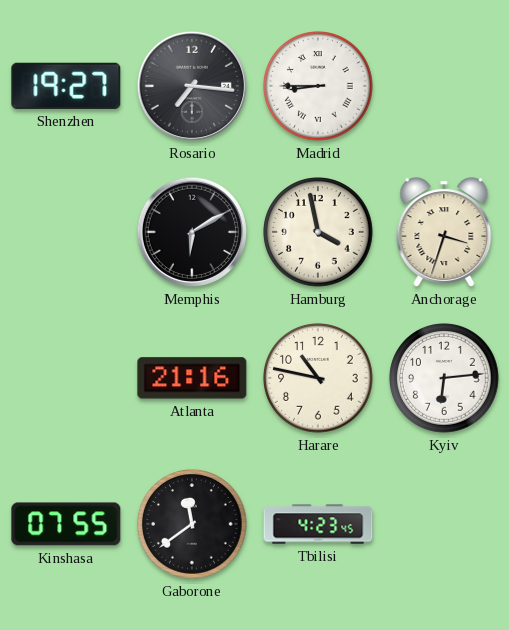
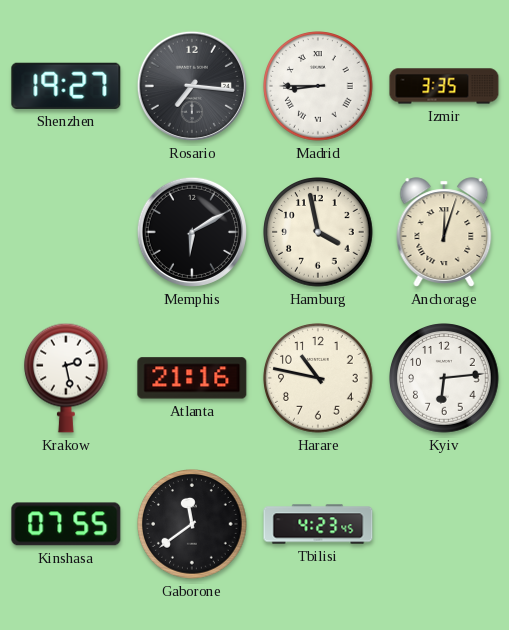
Izmir: none -> 3:35
Anchorage: 3:33 -> 12:03
Krakow: none -> 2:28
